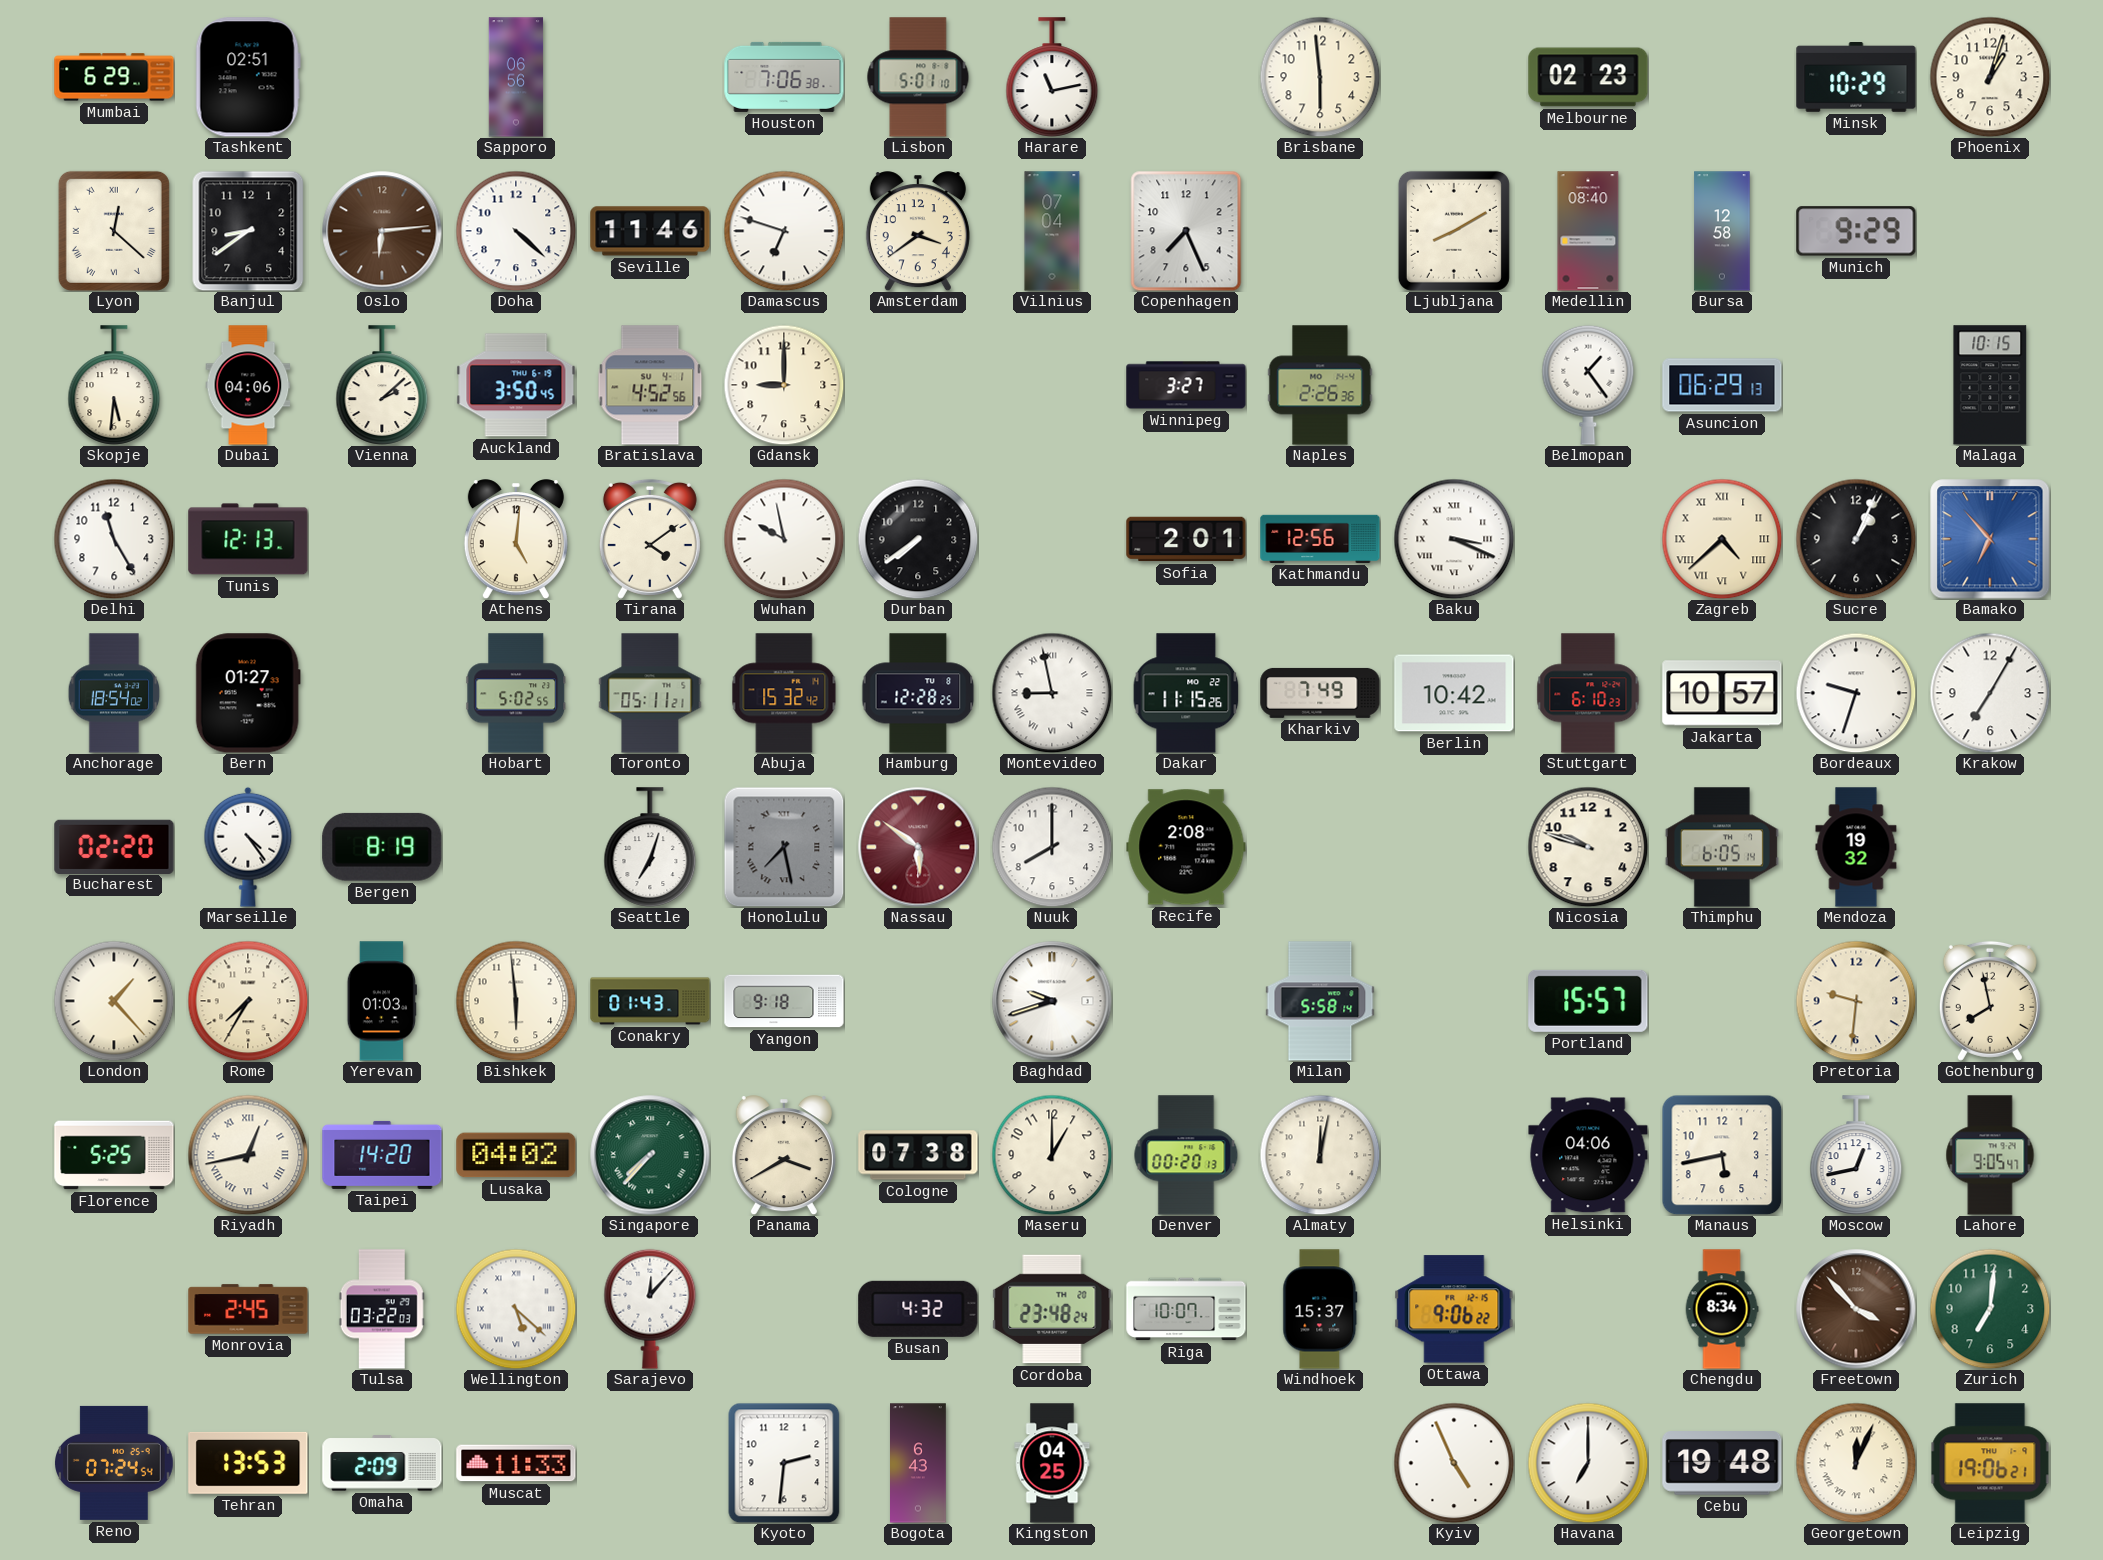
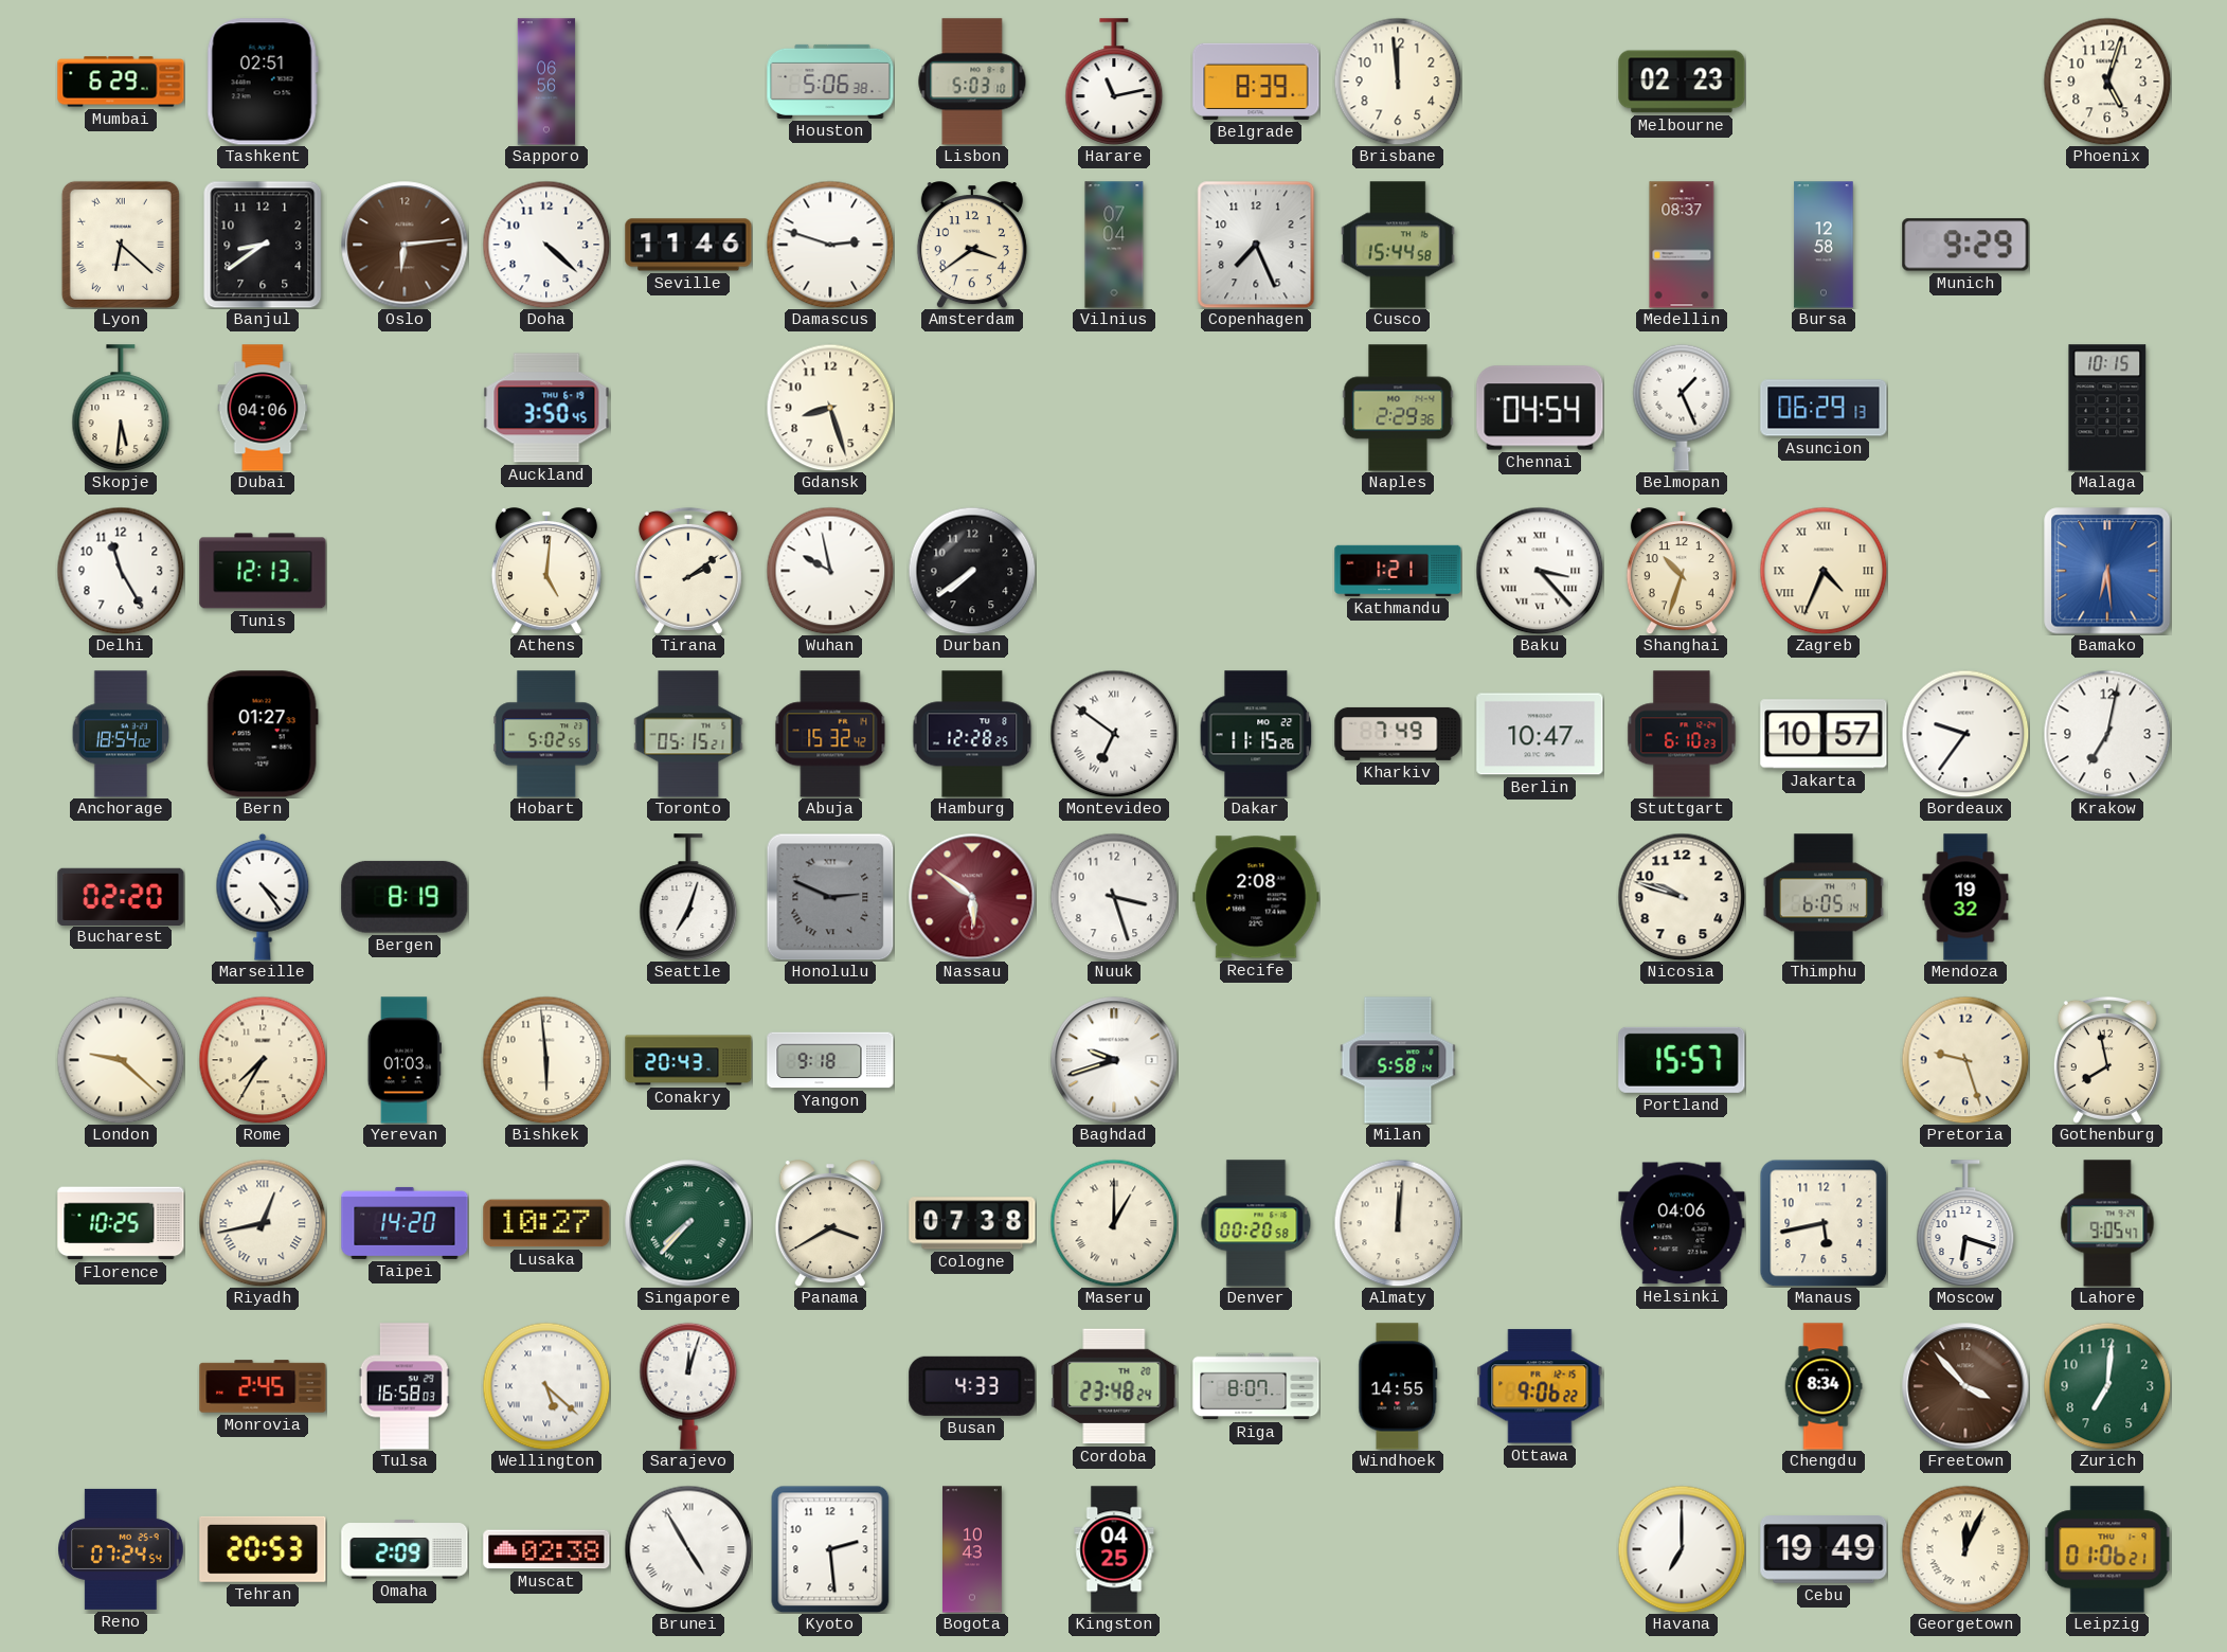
Houston: 7:06 -> 5:06
Lisbon: 5:01 -> 5:03
Belgrade: none -> 8:39
Brisbane: 5:59 -> 11:59
Minsk: 10:29 -> none
Phoenix: 1:03 -> 5:03
Lyon: 12:22 -> 6:22
Damascus: 6:48 -> 2:48
Cusco: none -> 15:44
Ljubljana: 8:10 -> none
Medellin: 08:40 -> 08:37
Vienna: 2:08 -> none
Bratislava: 4:52 -> none
Gdansk: 9:00 -> 8:27
Winnipeg: 3:27 -> none
Naples: 2:26 -> 2:29
Chennai: none -> 04:54
Belmopan: 1:24 -> 1:26
Tirana: 4:09 -> 2:09
Sofia: 2:01 -> none
Kathmandu: 12:56 -> 1:21
Baku: 3:19 -> 3:23
Shanghai: none -> 10:33
Zagreb: 4:38 -> 4:34
Sucre: 1:04 -> none
Bamako: 6:53 -> 6:29
Toronto: 05:11 -> 05:15
Montevideo: 8:58 -> 6:51
Berlin: 10:42 -> 10:47
Bordeaux: 9:33 -> 9:36
Krakow: 7:05 -> 7:02
Honolulu: 7:28 -> 2:49
Nuuk: 8:00 -> 3:27
London: 1:23 -> 9:22
Conakry: 01:43 -> 20:43
Pretoria: 9:31 -> 9:27
Florence: 5:25 -> 10:25
Lusaka: 04:02 -> 10:27
Maseru numerals: Arabic -> Roman
Denver: 00:20:13 -> 00:20:58
Almaty: 12:02 -> 12:01
Moscow: 12:43 -> 6:18
Tulsa: 03:22 -> 16:58
Sarajevo: 12:07 -> 12:03
Busan: 4:32 -> 4:33
Riga: 10:07 -> 8:07
Windhoek: 15:37 -> 14:55
Tehran: 13:53 -> 20:53
Muscat: 11:33 -> 02:38
Brunei: none -> 4:55
Kyoto: 2:31 -> 2:29
Bogota: 6:43 -> 10:43
Kyiv: 4:56 -> none
Cebu: 19:48 -> 19:49
Leipzig: 19:06 -> 01:06
